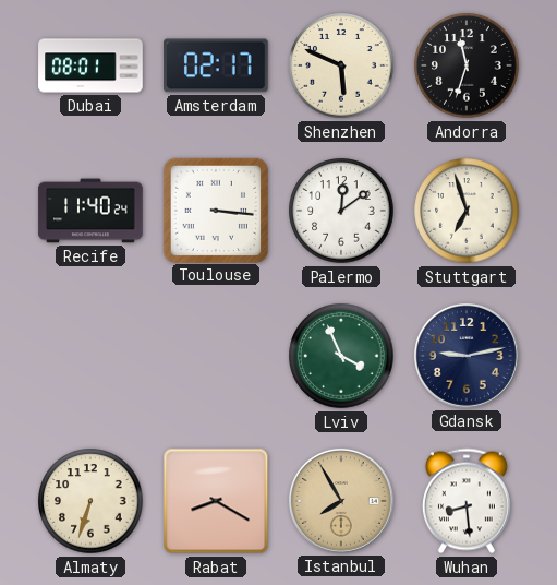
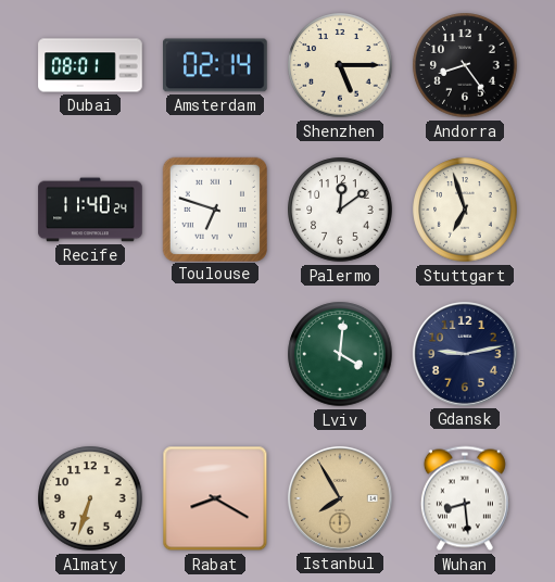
Amsterdam: 02:17 -> 02:14
Shenzhen: 5:49 -> 5:15
Andorra: 11:33 -> 8:24
Toulouse: 3:16 -> 6:48
Lviv: 3:56 -> 4:01
